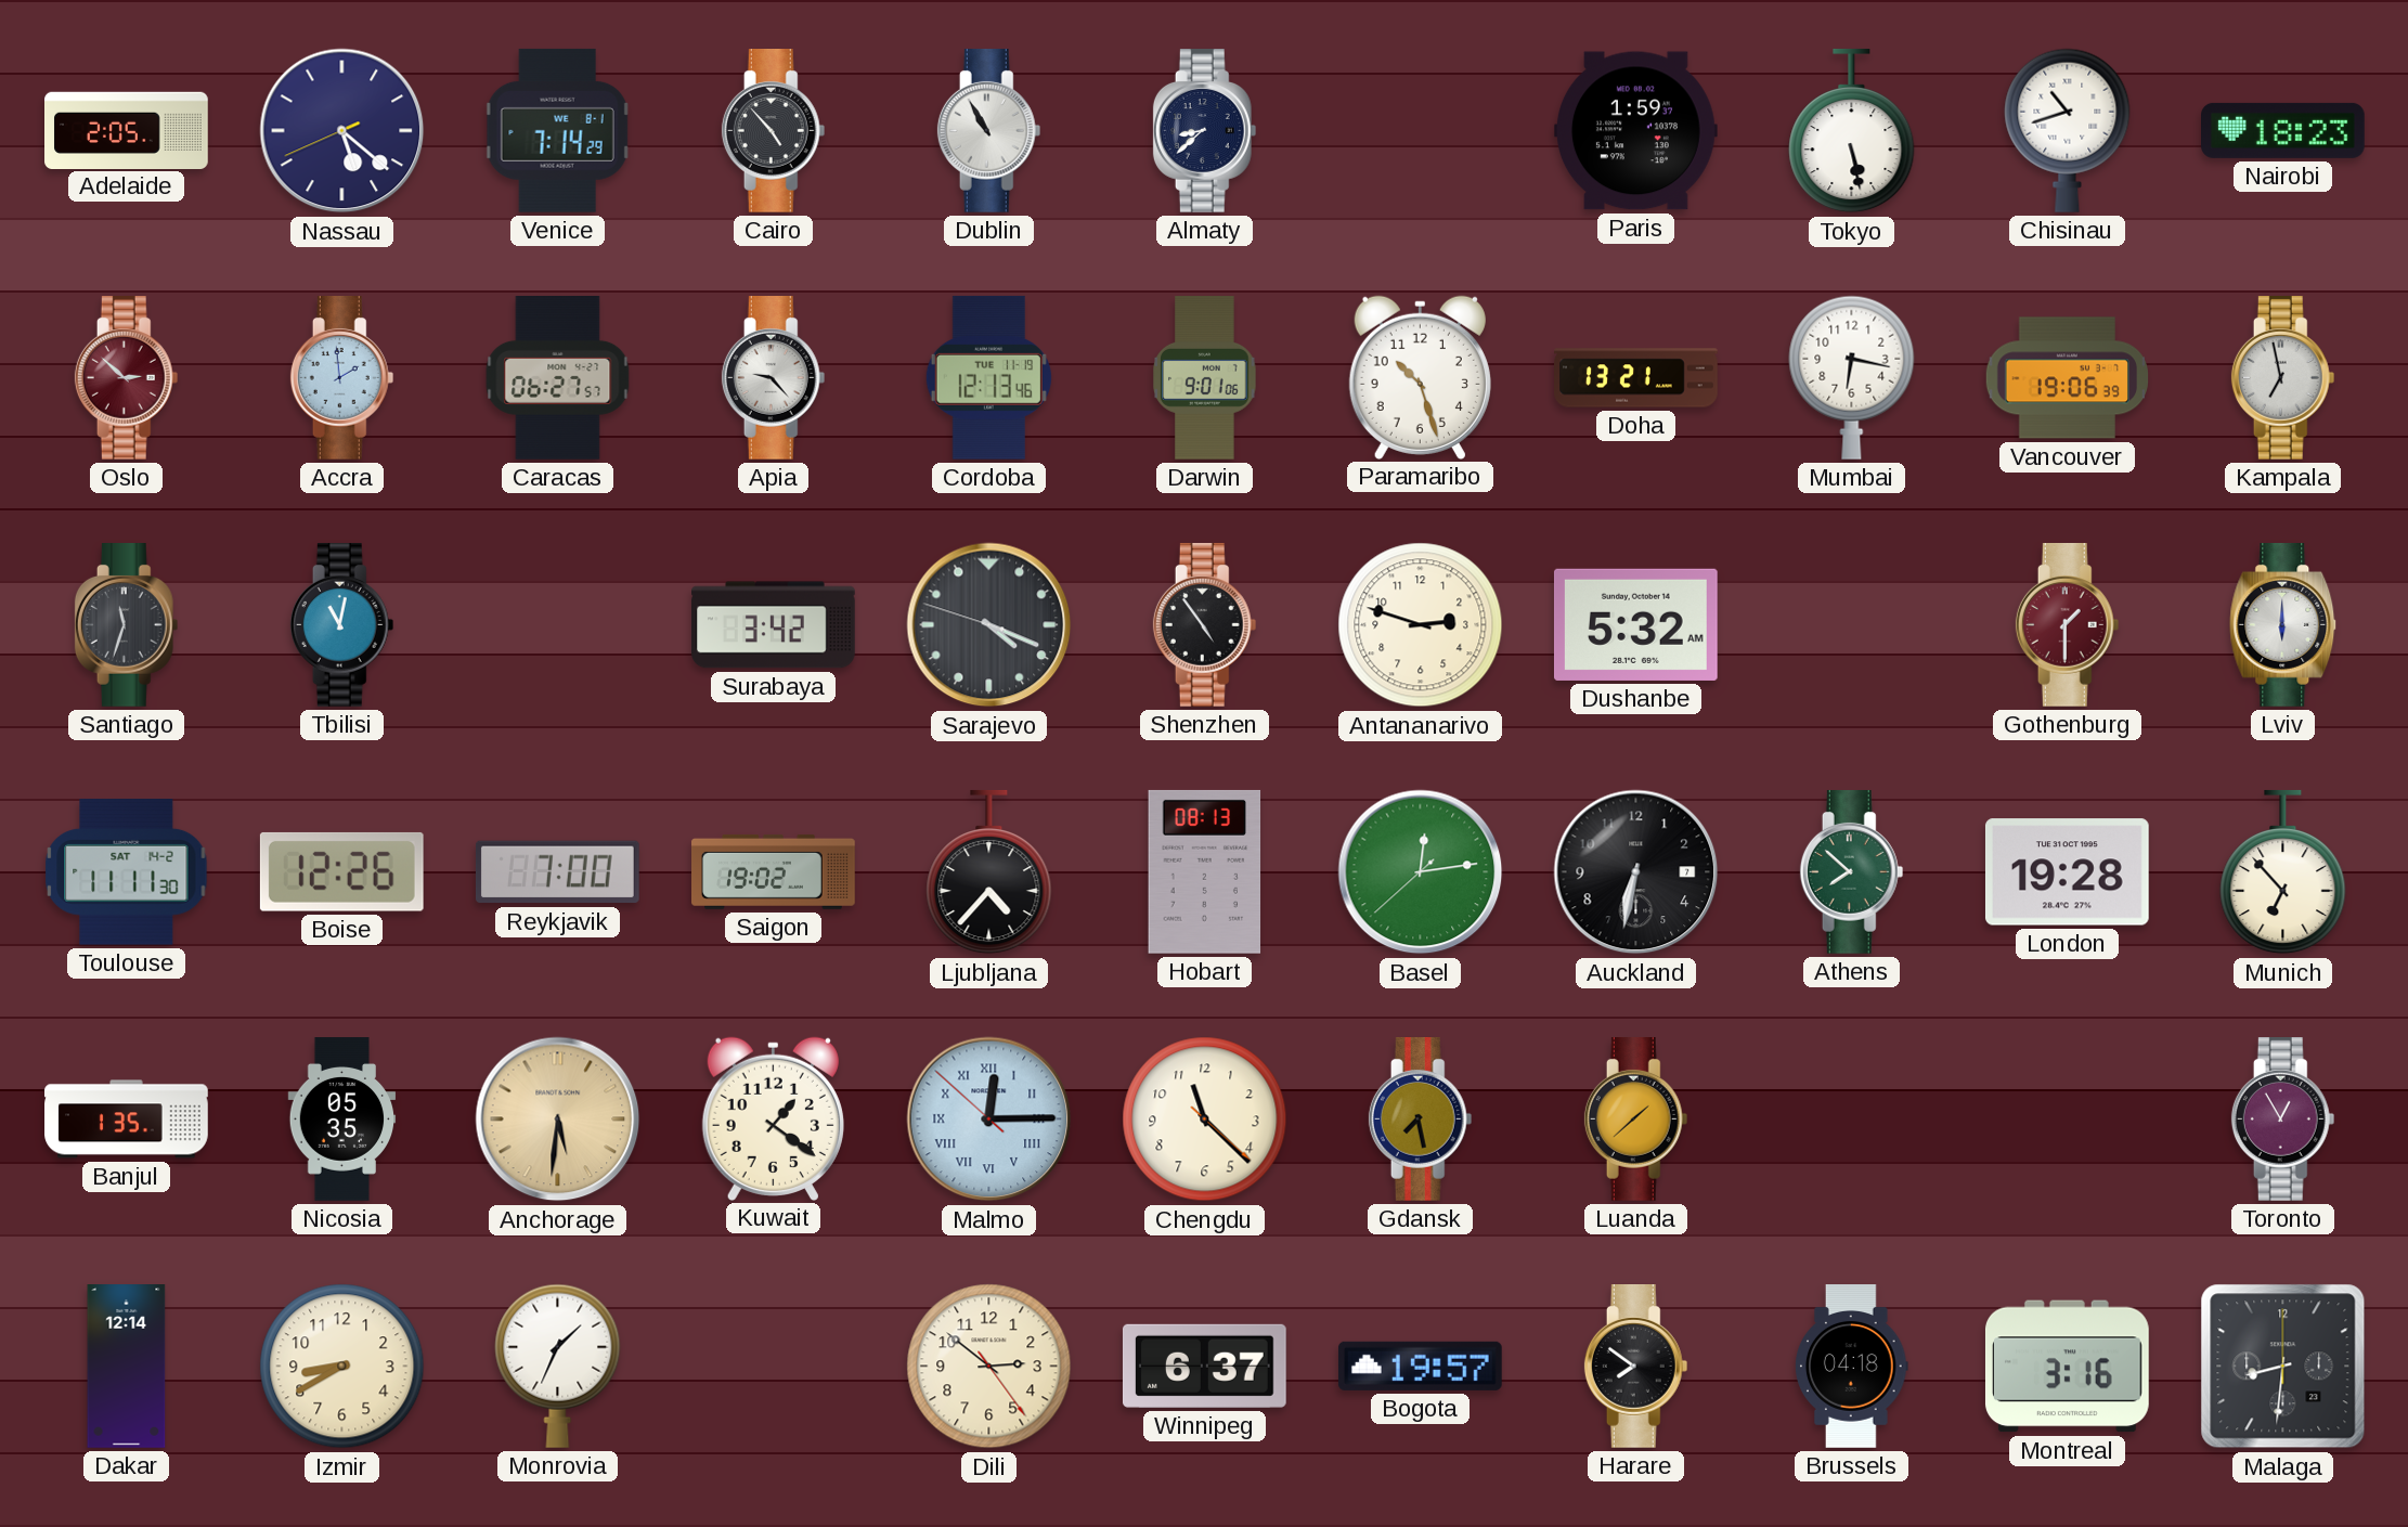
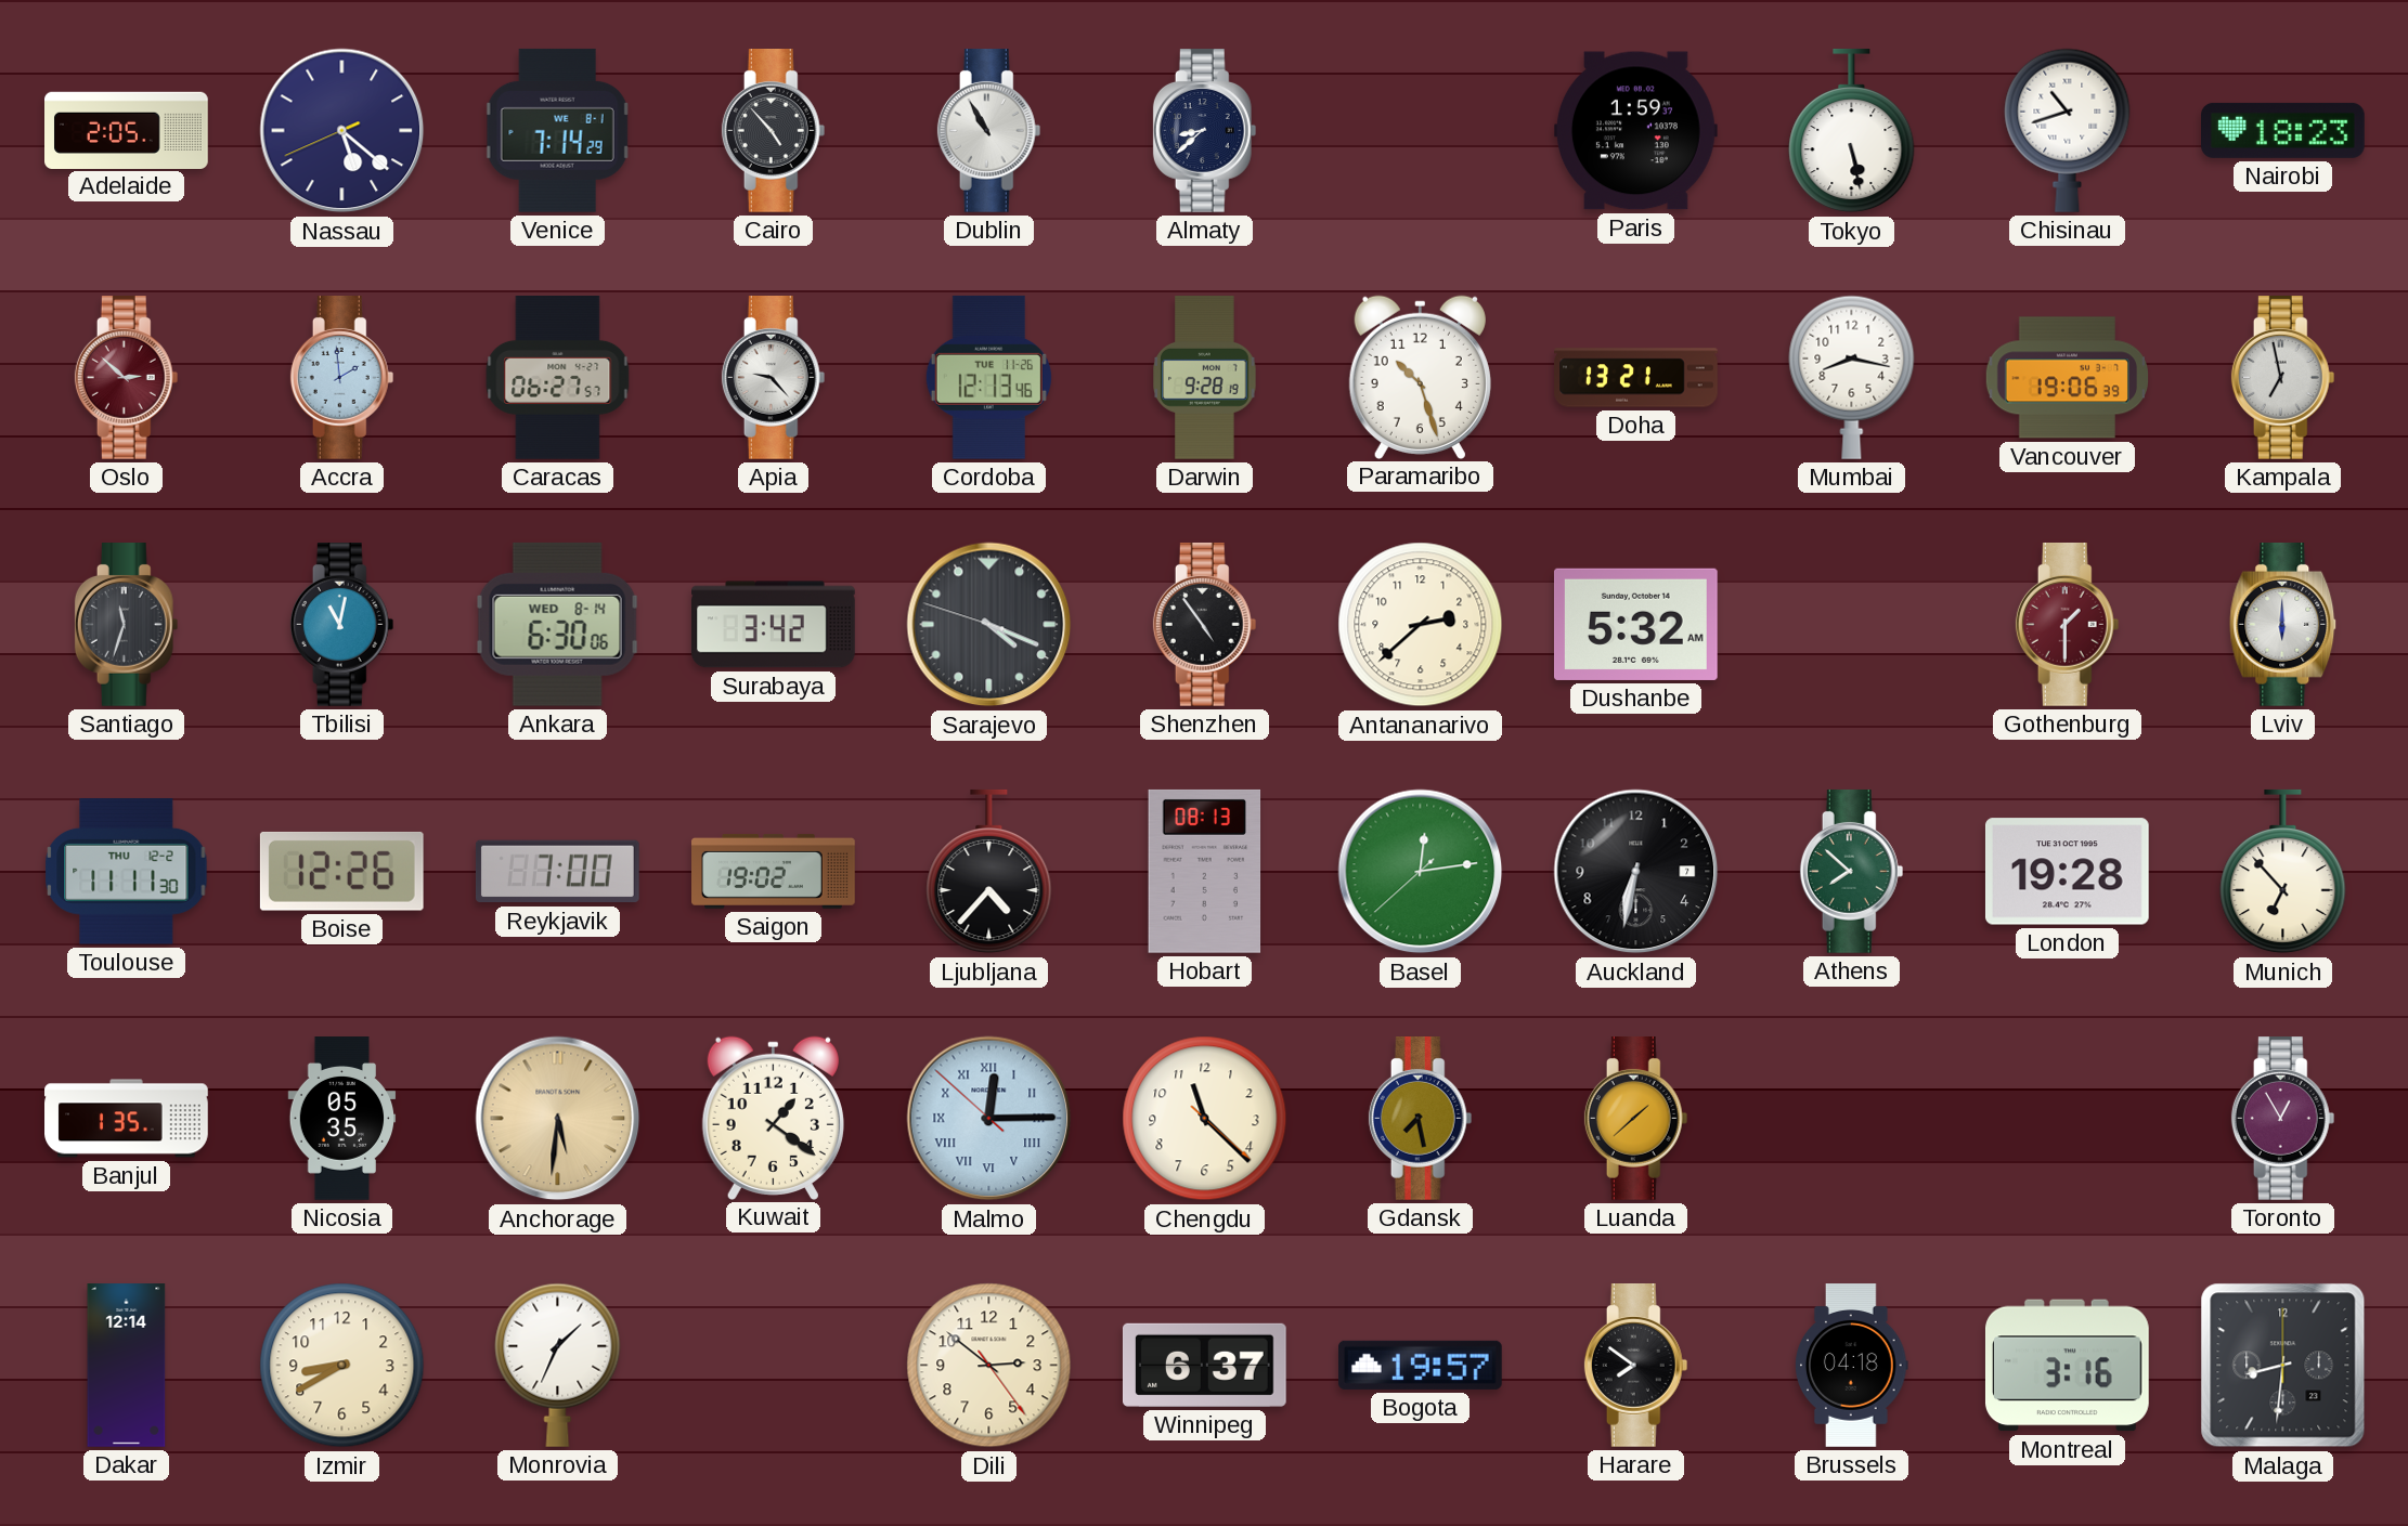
Cordoba date: TUE 11-19 -> TUE 11-26
Darwin: 9:01 -> 9:28
Mumbai: 6:17 -> 8:17
Ankara: none -> 6:30
Antananarivo: 2:48 -> 2:38
Toulouse date: SAT 14-2 -> THU 12-2
